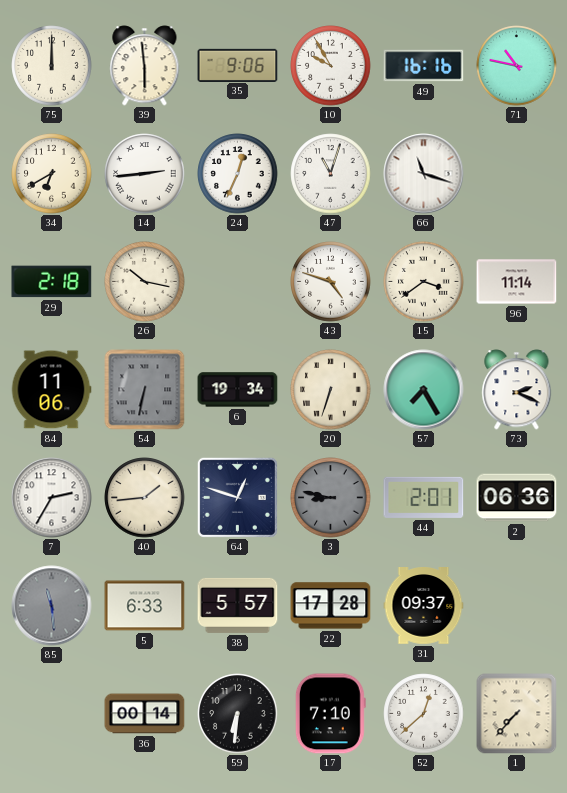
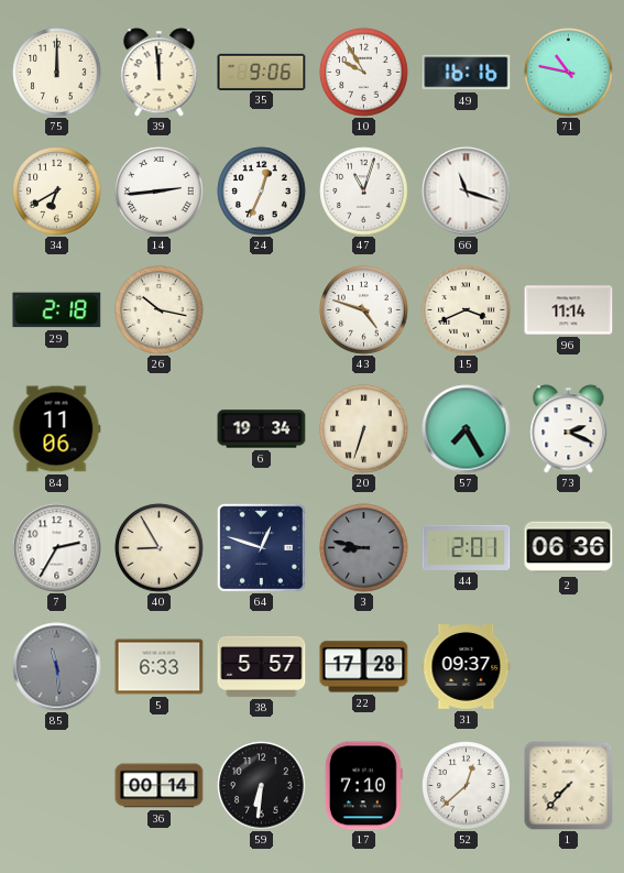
39: 5:59 -> 11:59
15: 3:39 -> 3:41
54: 6:32 -> none
40: 1:44 -> 8:55
